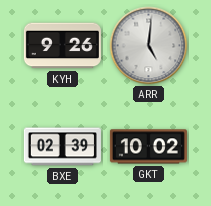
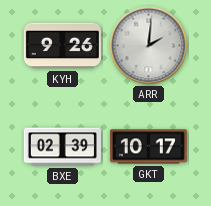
ARR: 5:01 -> 2:01
GKT: 10:02 -> 10:17
